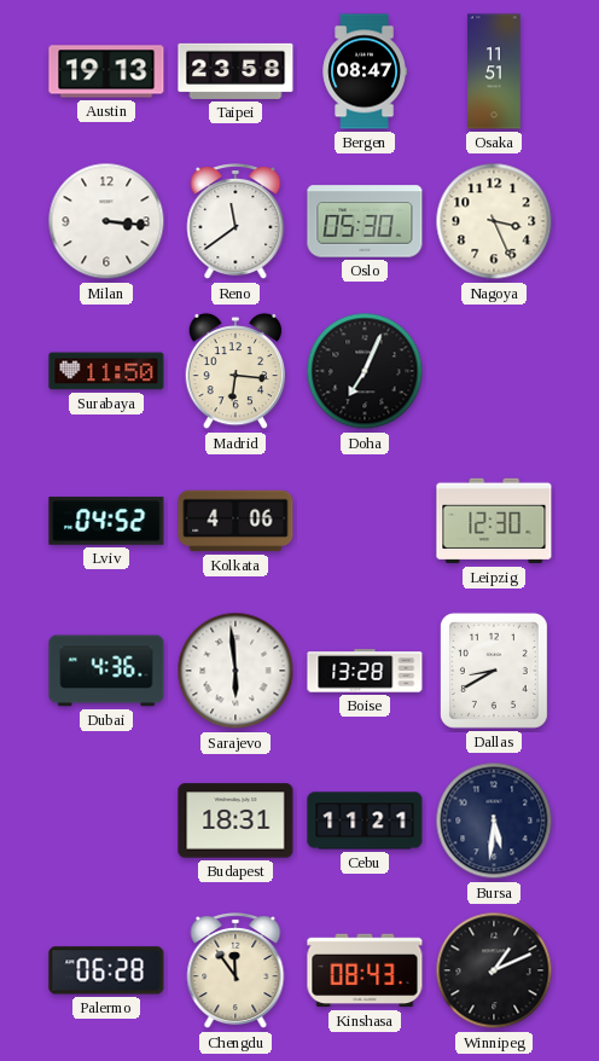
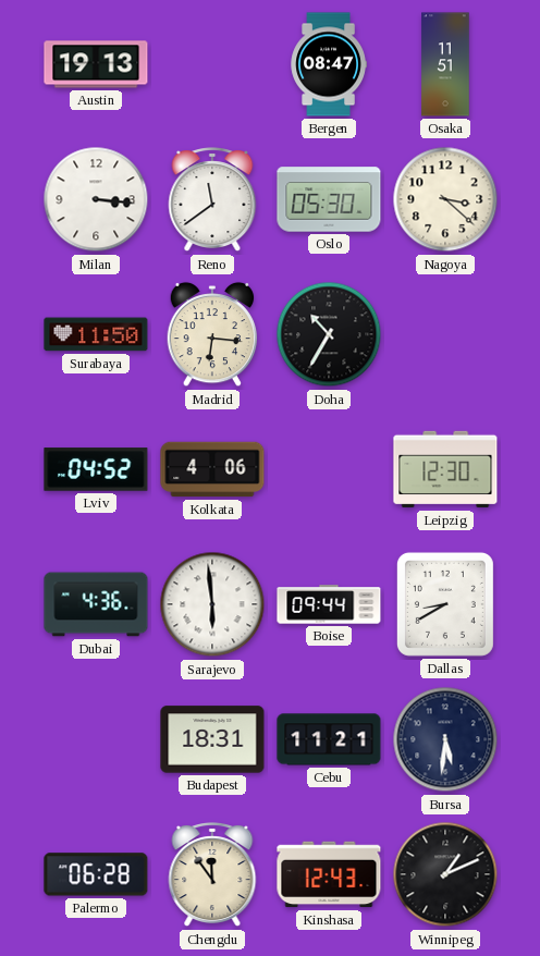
Taipei: 23:58 -> none
Nagoya: 3:26 -> 3:22
Doha: 7:04 -> 10:35
Boise: 13:28 -> 09:44
Kinshasa: 08:43 -> 12:43
